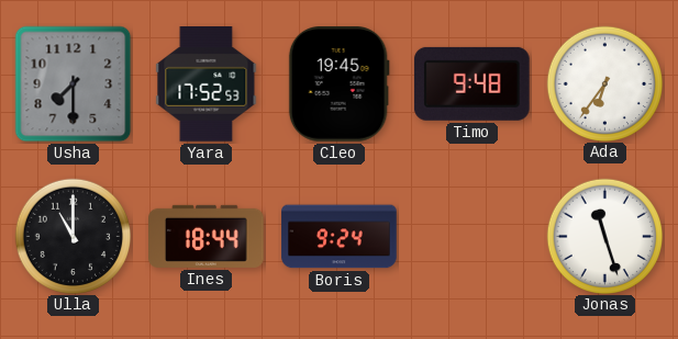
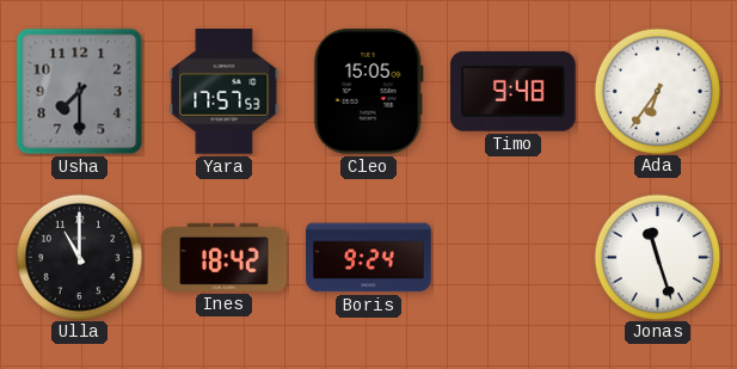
Yara: 17:52 -> 17:57
Cleo: 19:45 -> 15:05
Ines: 18:44 -> 18:42
